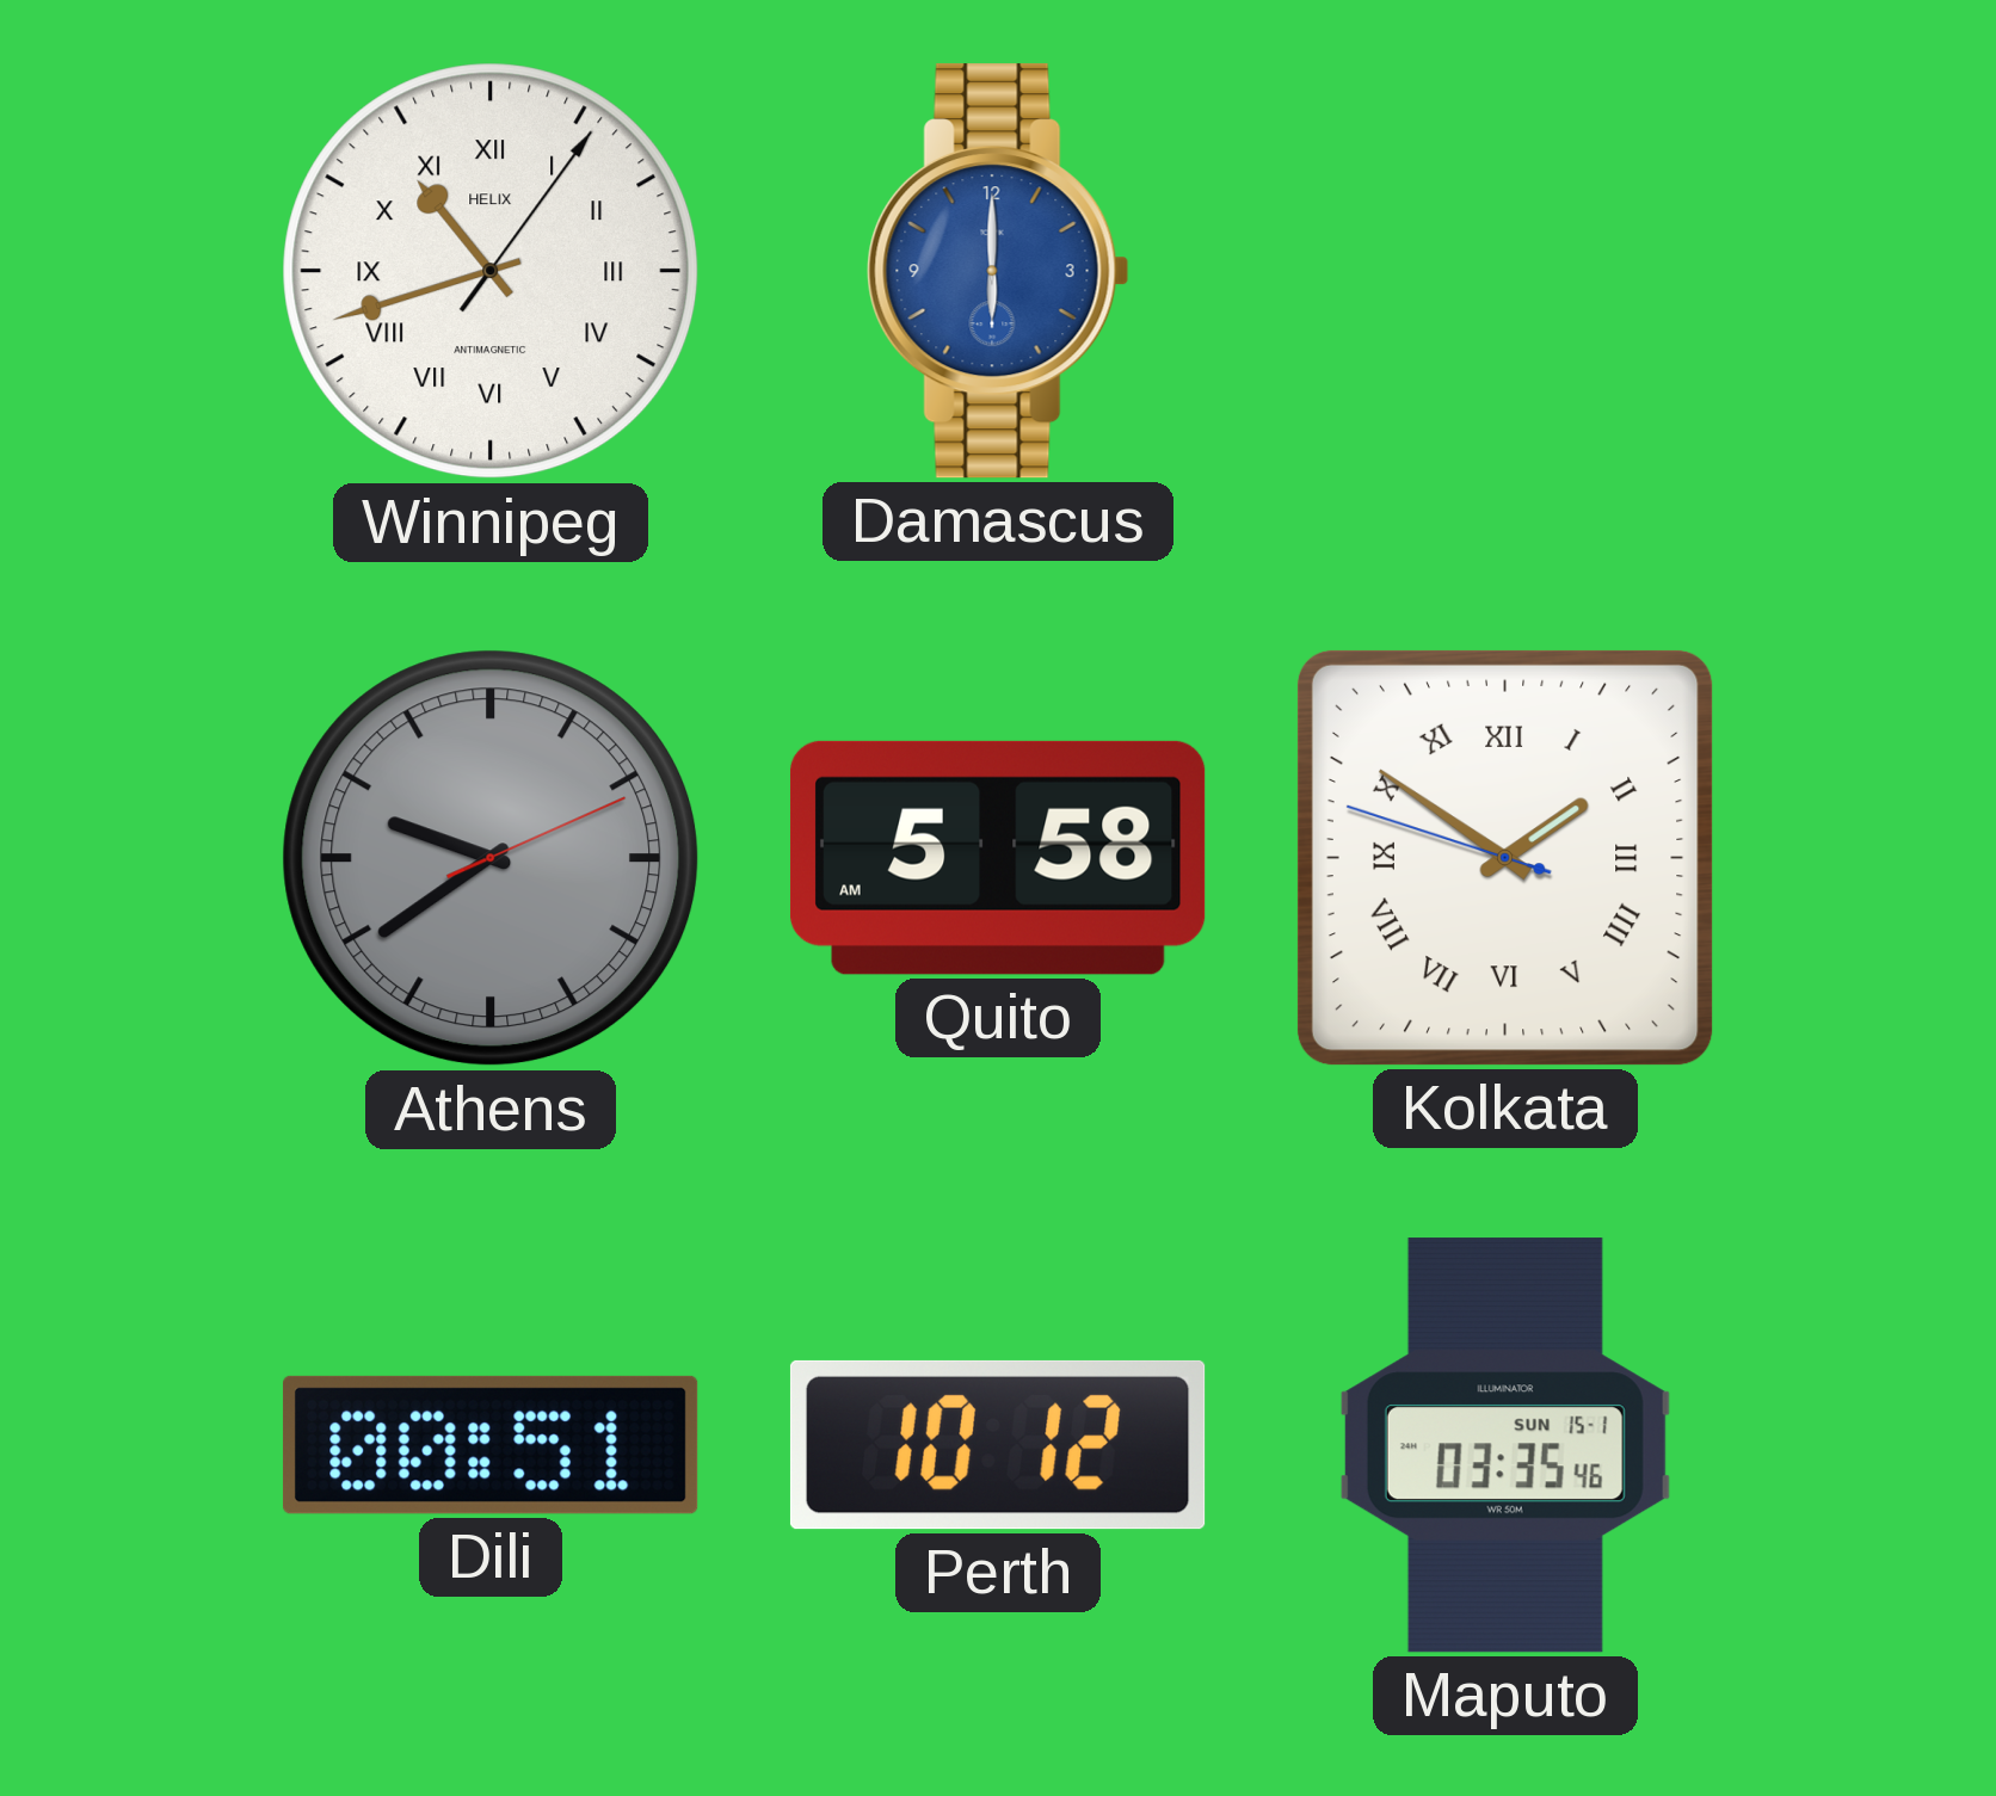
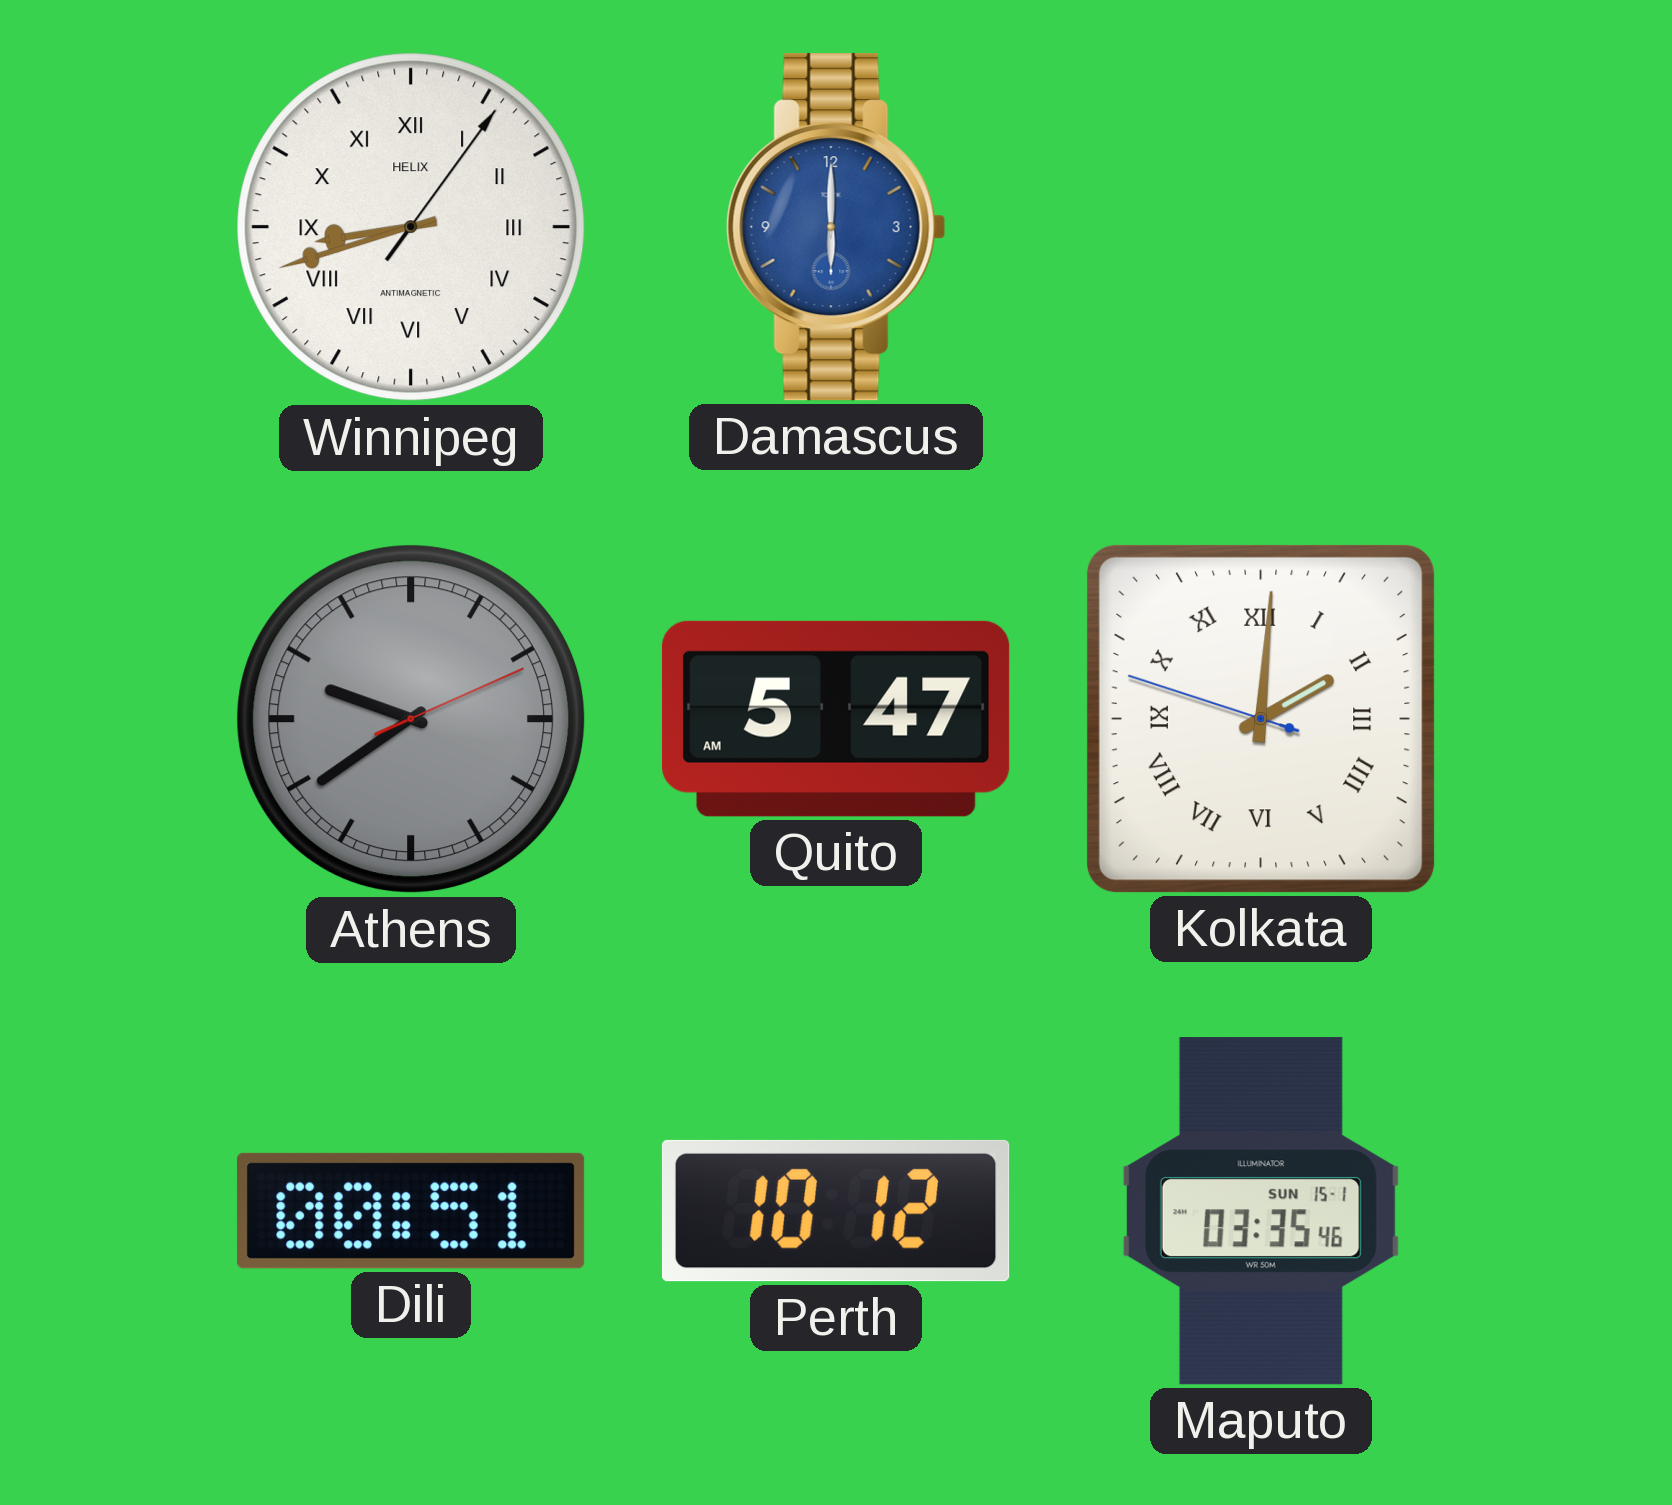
Winnipeg: 10:42 -> 8:42
Quito: 5:58 -> 5:47
Kolkata: 1:50 -> 2:00
